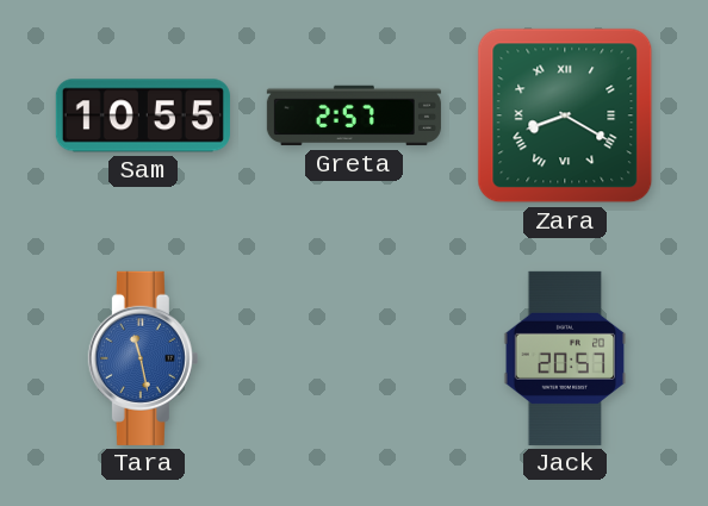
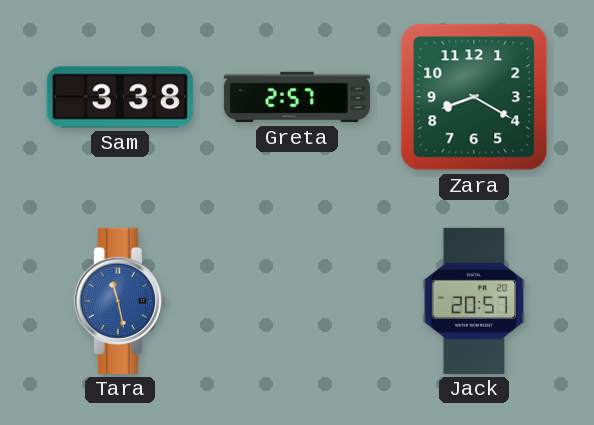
Sam: 10:55 -> 3:38
Zara numerals: Roman -> Arabic
